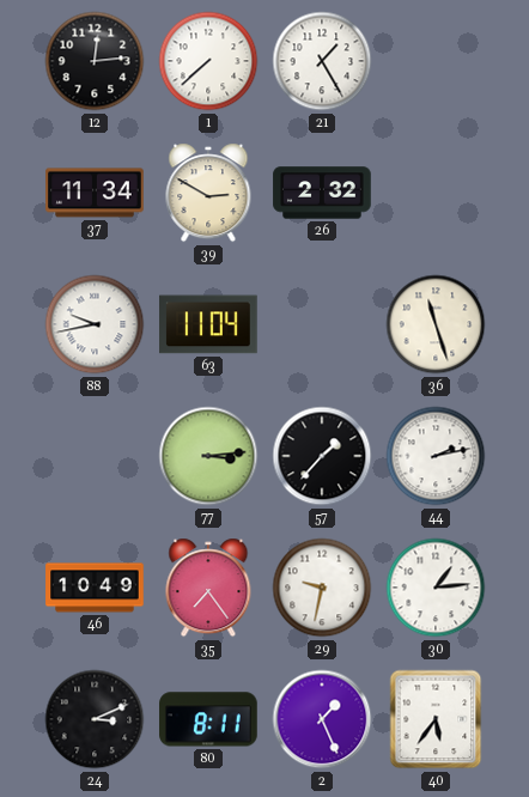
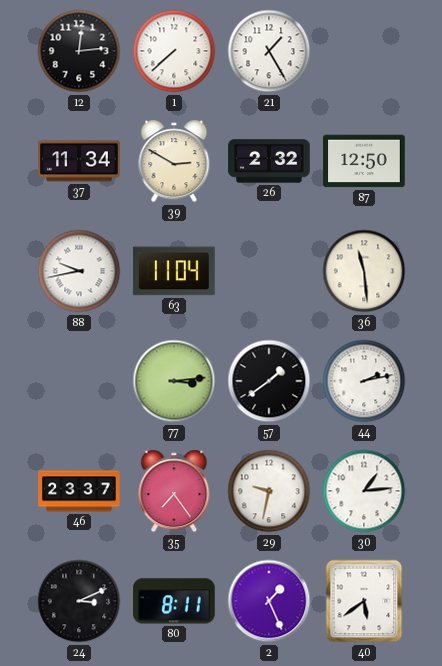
87: none -> 12:50
36: 11:27 -> 11:29
57: 1:37 -> 1:39
46: 10:49 -> 23:37
40: 5:36 -> 5:39
